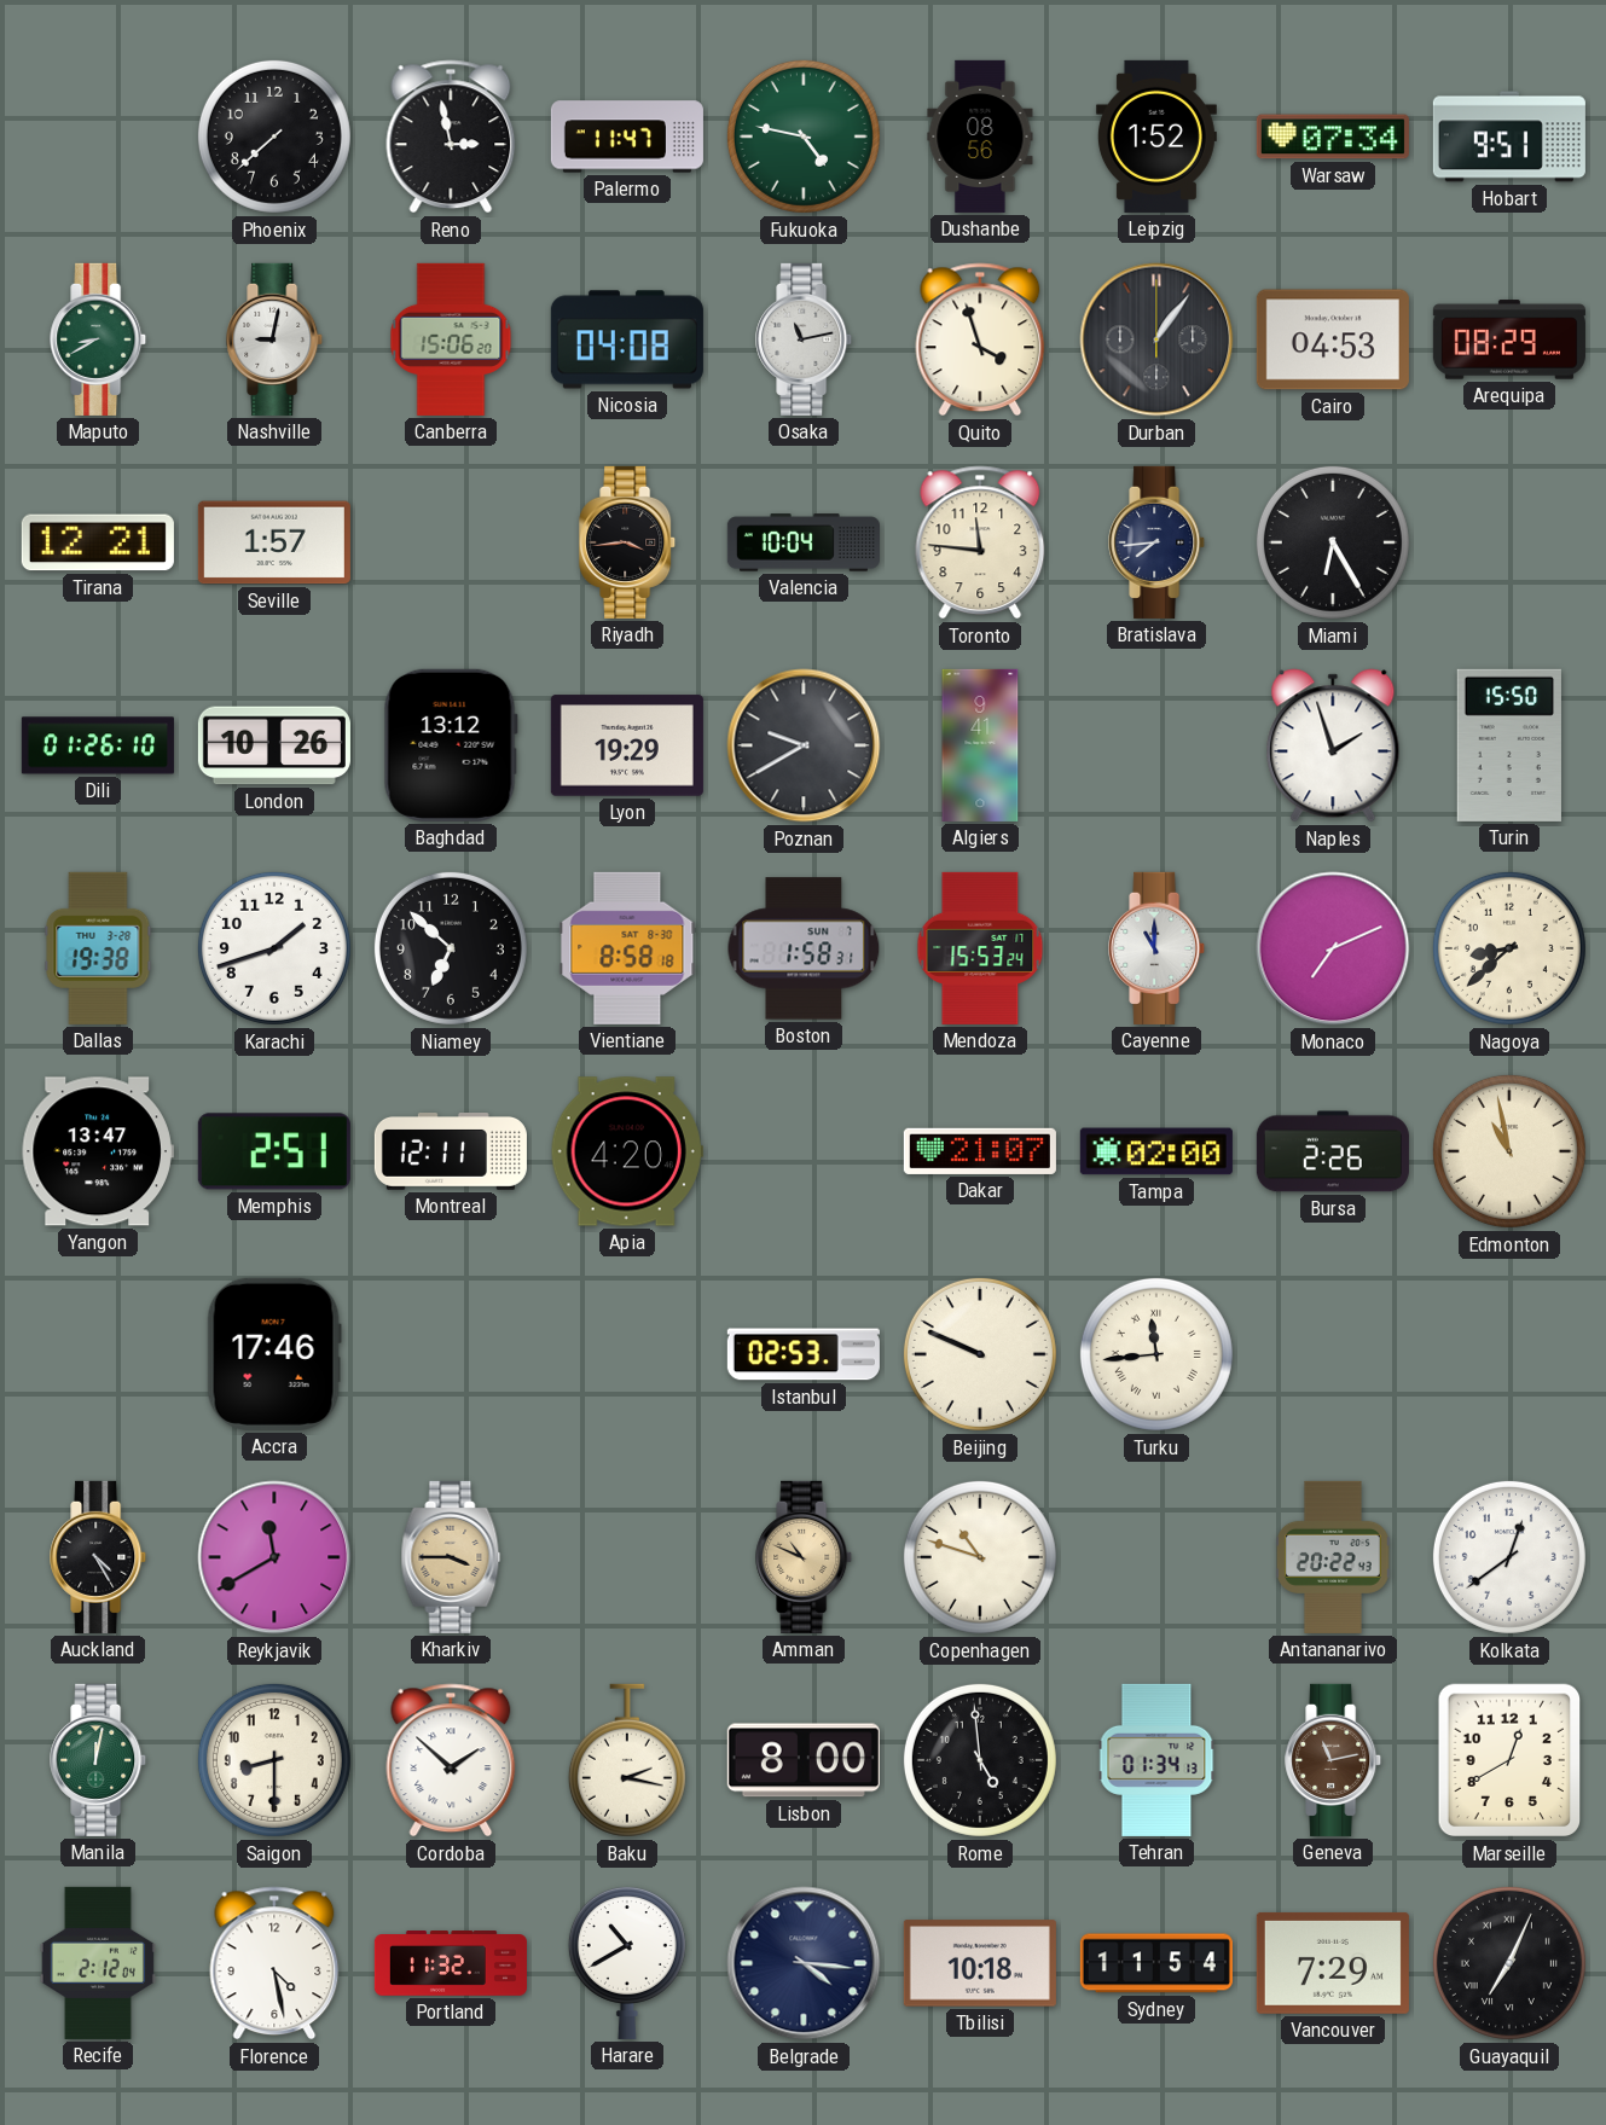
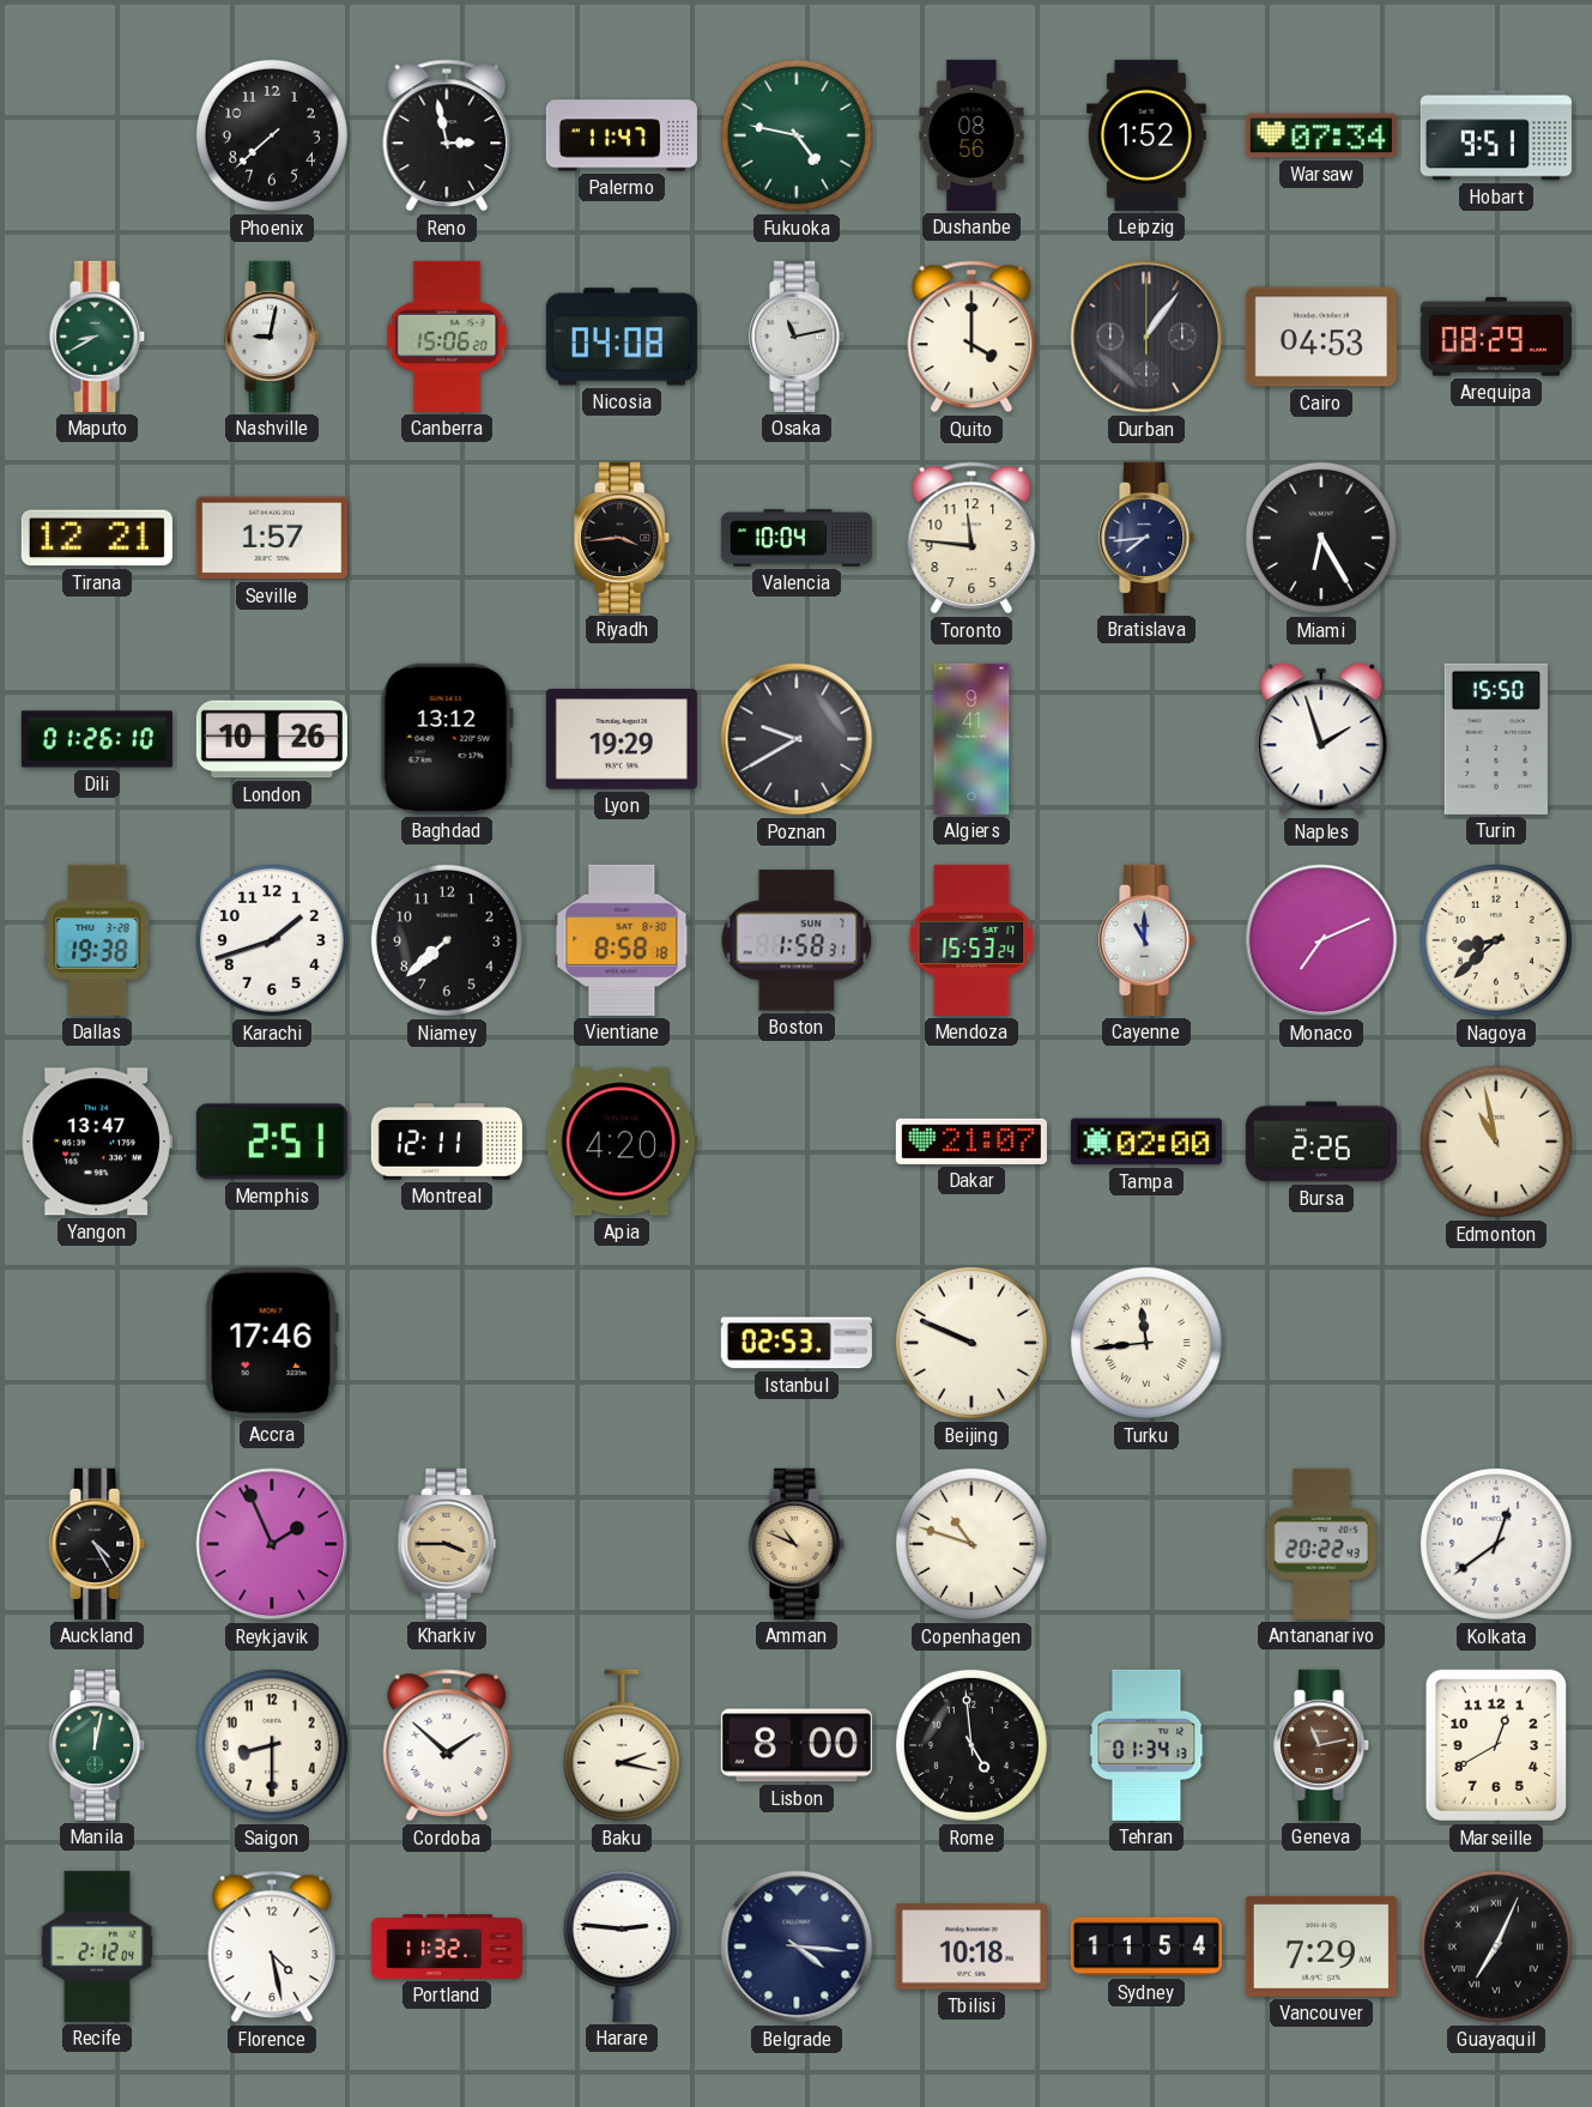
Quito: 3:57 -> 4:00
Niamey: 6:52 -> 7:38
Reykjavik: 11:40 -> 1:56
Harare: 10:40 -> 2:46
